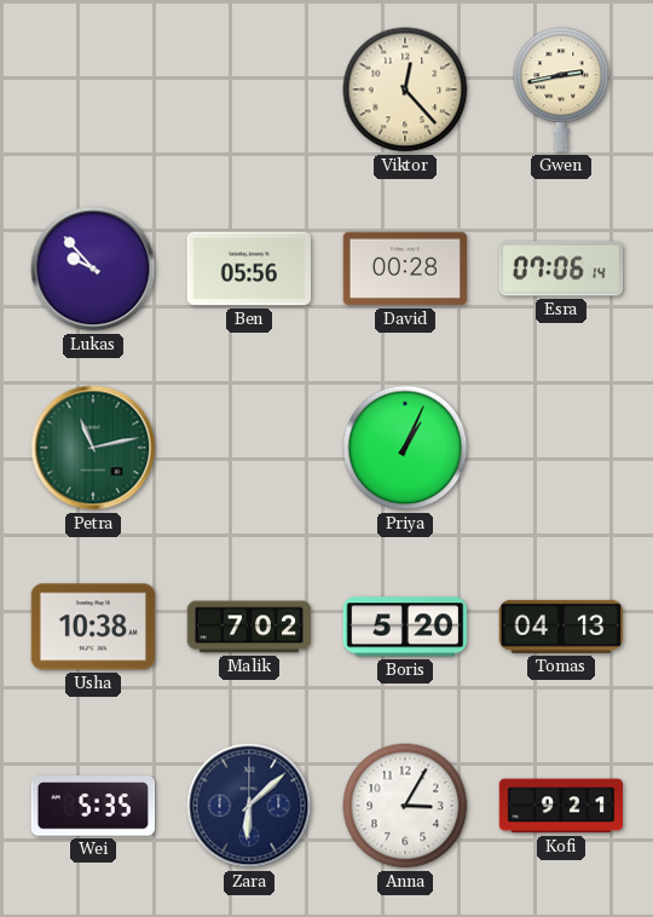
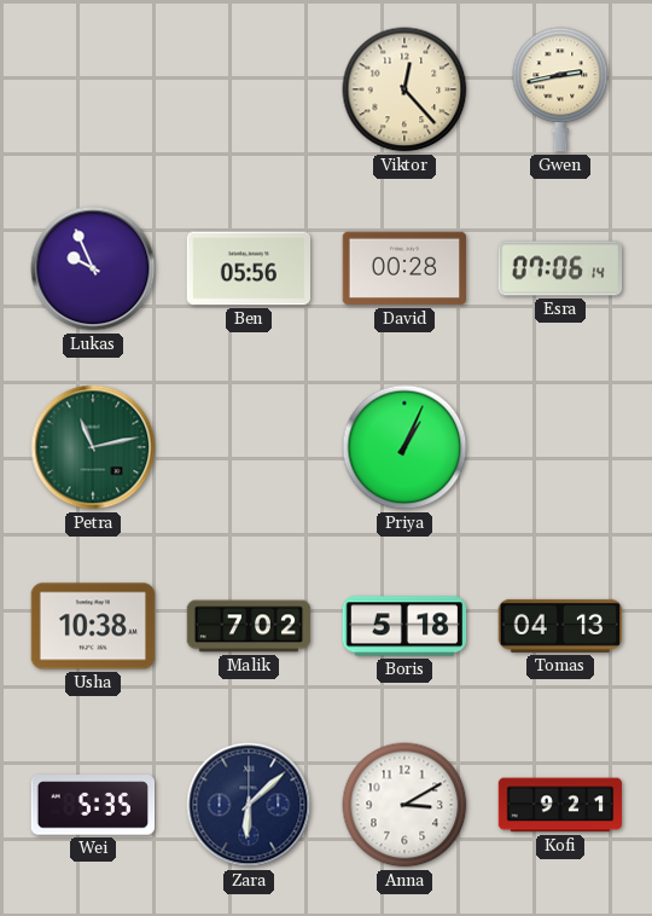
Lukas: 9:53 -> 9:56
Boris: 5:20 -> 5:18
Anna: 3:05 -> 3:10
